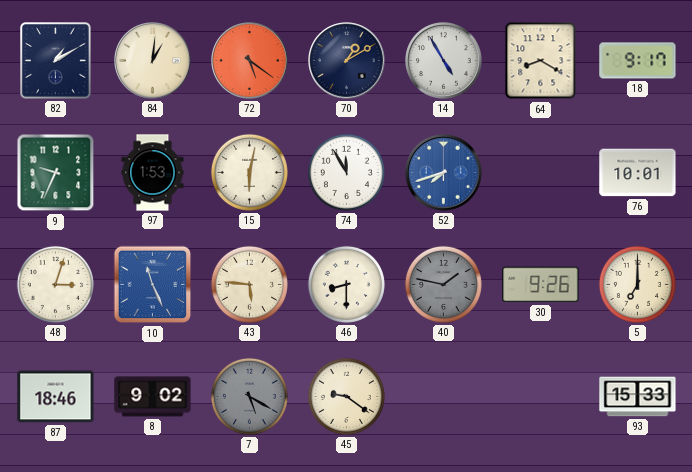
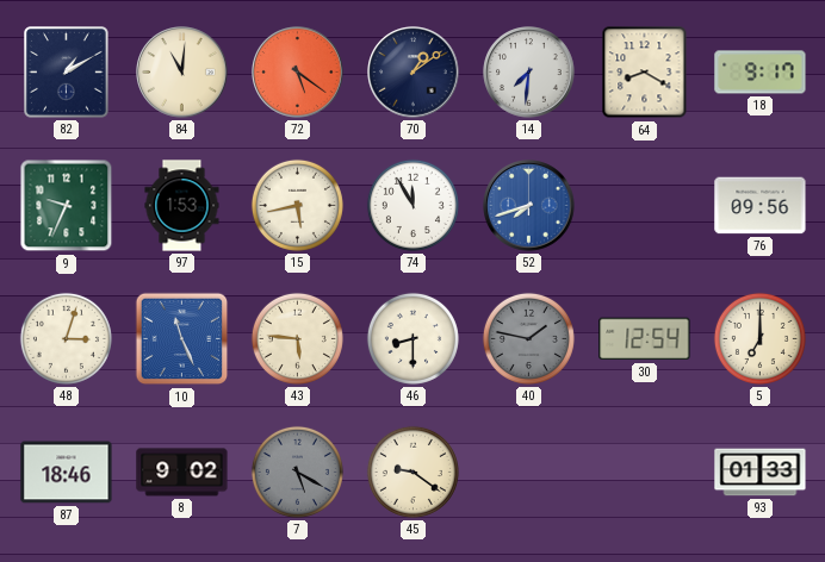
84: 1:01 -> 11:01
70: 1:10 -> 1:09
14: 4:55 -> 7:31
15: 6:02 -> 5:43
76: 10:01 -> 09:56
30: 9:26 -> 12:54
93: 15:33 -> 01:33
